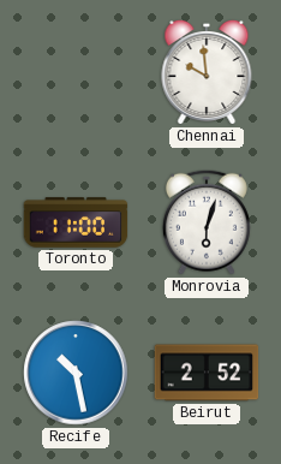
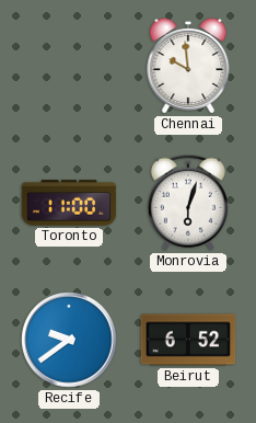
Recife: 10:28 -> 9:39
Beirut: 2:52 -> 6:52
